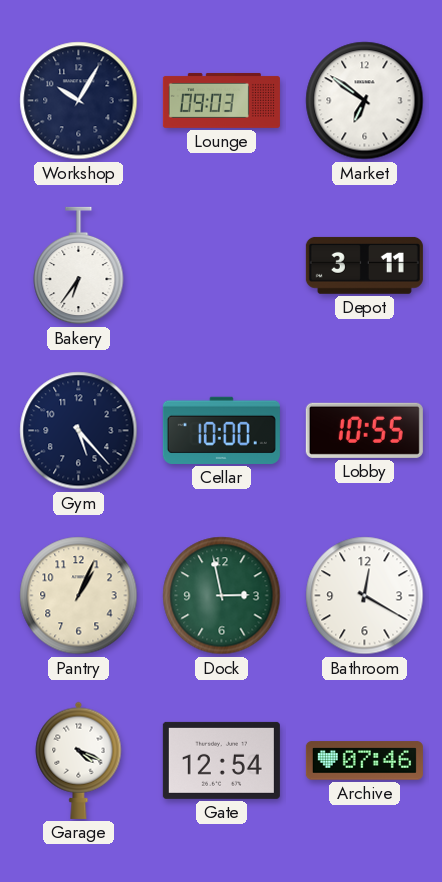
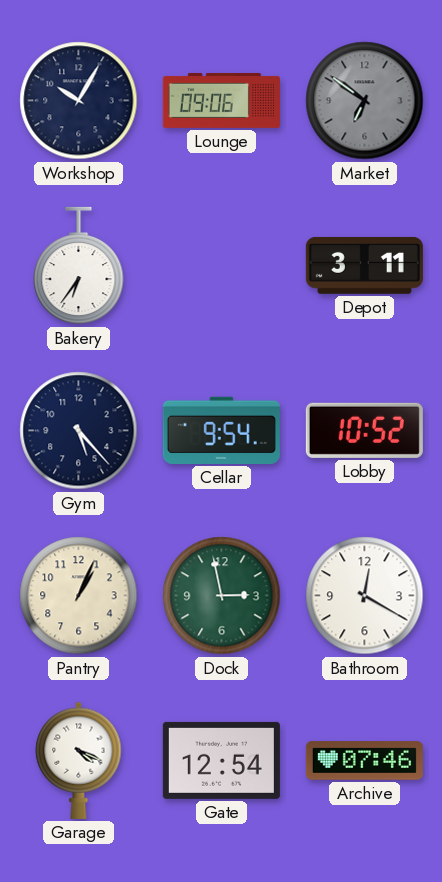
Lounge: 09:03 -> 09:06
Market dial: white -> grey
Cellar: 10:00 -> 9:54
Lobby: 10:55 -> 10:52
